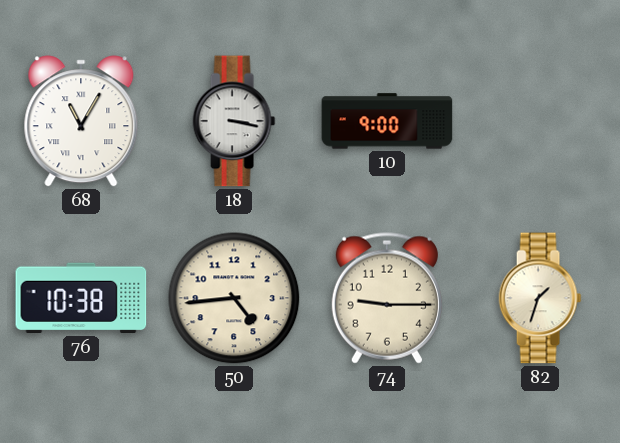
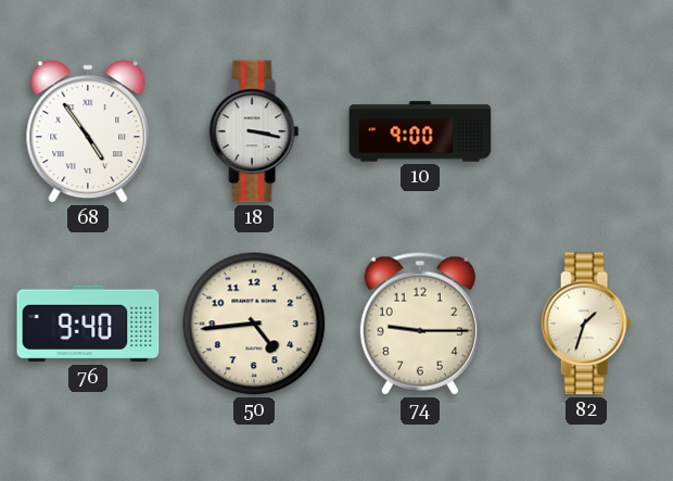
68: 11:05 -> 4:54
76: 10:38 -> 9:40
